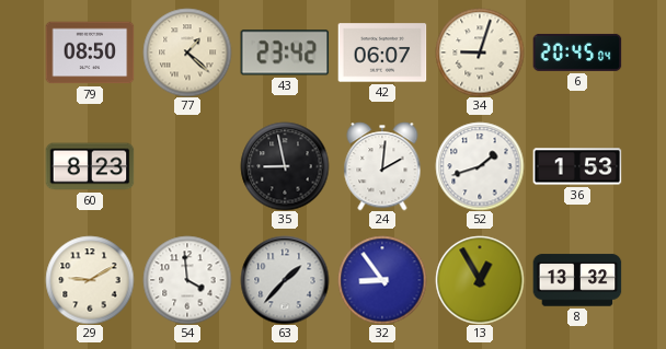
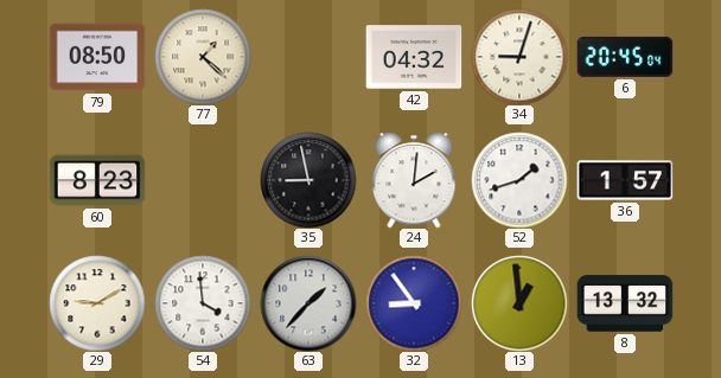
43: 23:42 -> none
42: 06:07 -> 04:32
36: 1:53 -> 1:57
13: 12:55 -> 12:59
